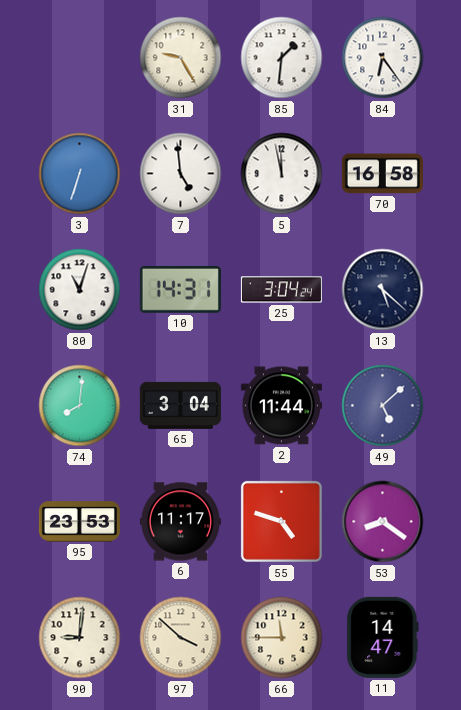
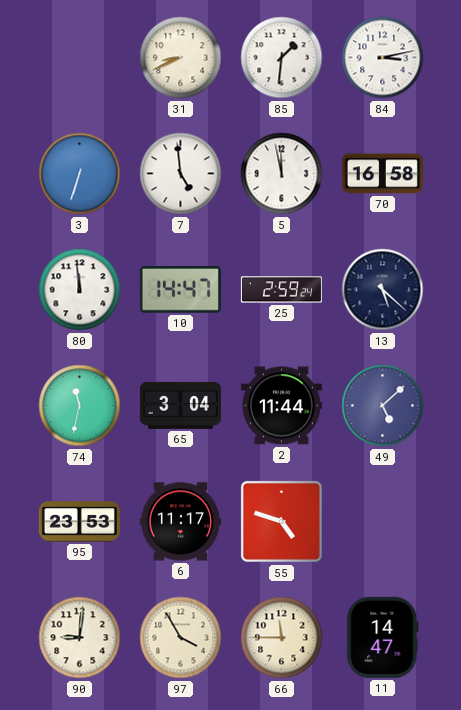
31: 9:25 -> 8:41
84: 6:24 -> 3:13
80: 11:03 -> 11:59
10: 14:31 -> 14:47
25: 3:04 -> 2:59
74: 8:01 -> 11:32
53: 8:21 -> none
97: 3:52 -> 3:55
